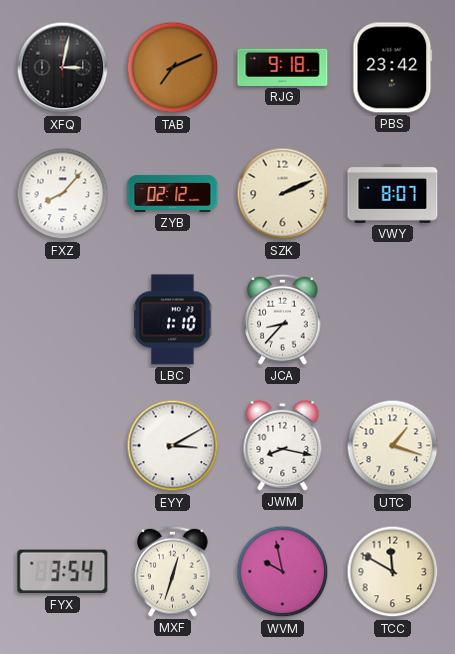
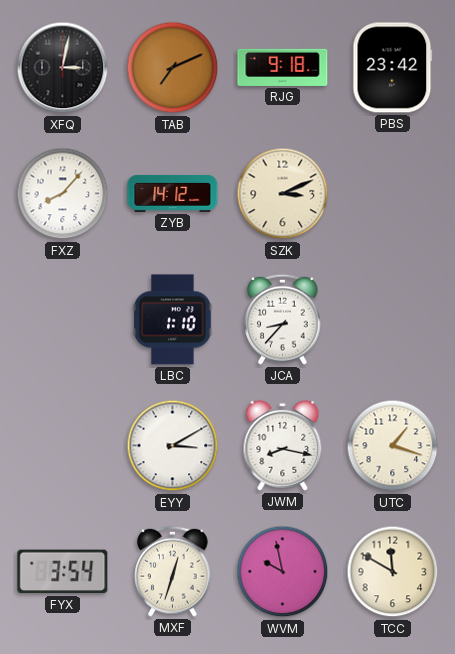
ZYB: 02:12 -> 14:12
SZK: 2:11 -> 3:11
VWY: 8:07 -> none
